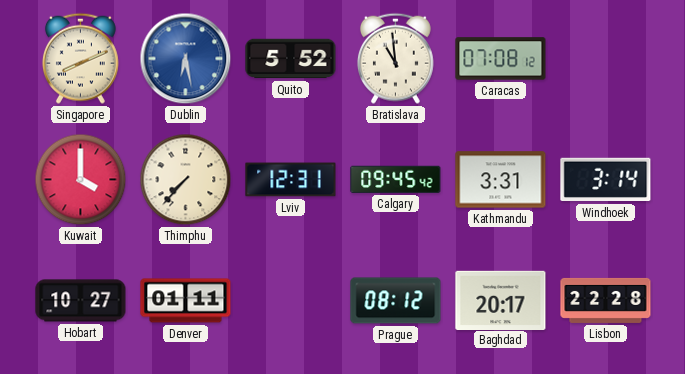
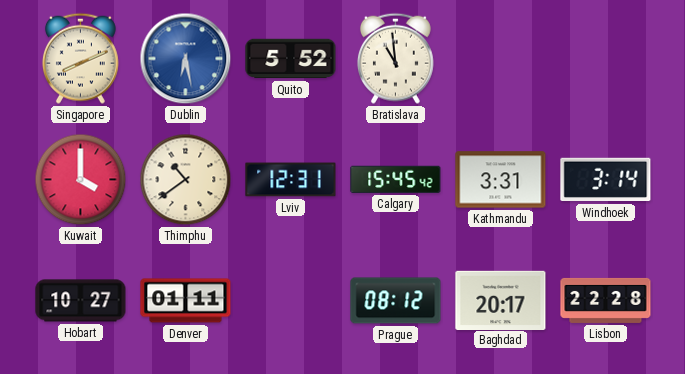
Caracas: 07:08 -> none
Thimphu: 7:37 -> 10:39
Calgary: 09:45 -> 15:45
